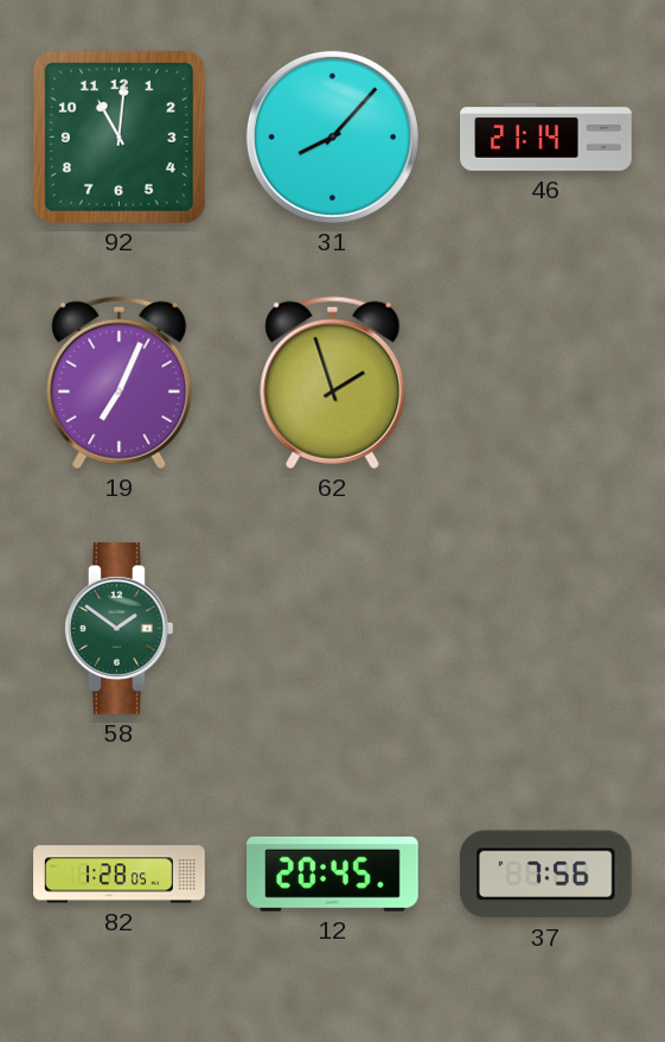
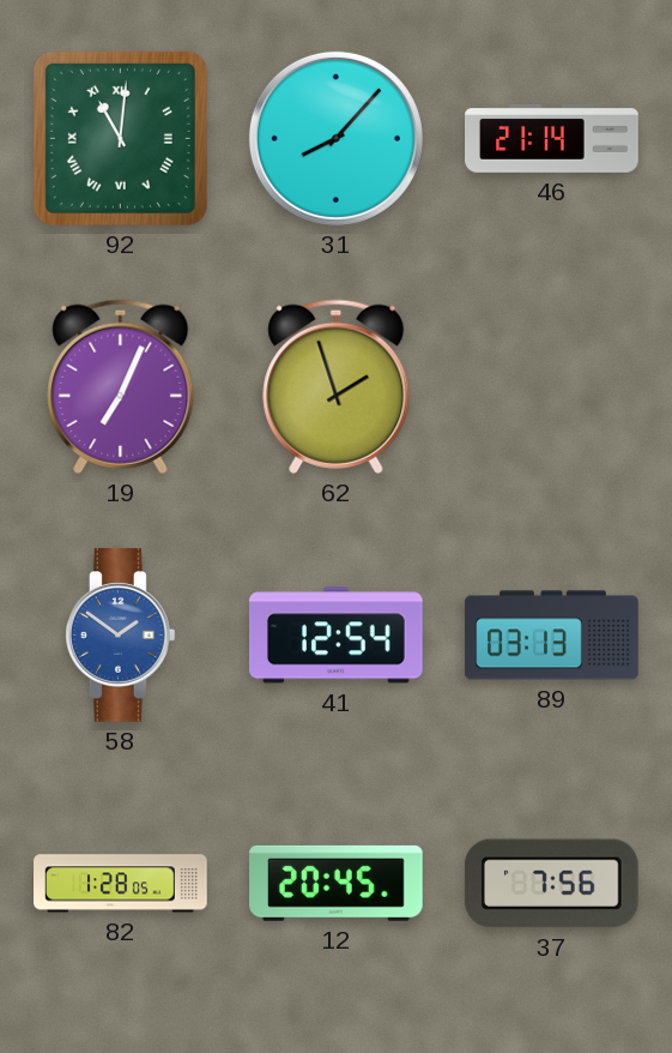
92 numerals: Arabic -> Roman
58 dial: green -> blue
41: none -> 12:54
89: none -> 03:13
